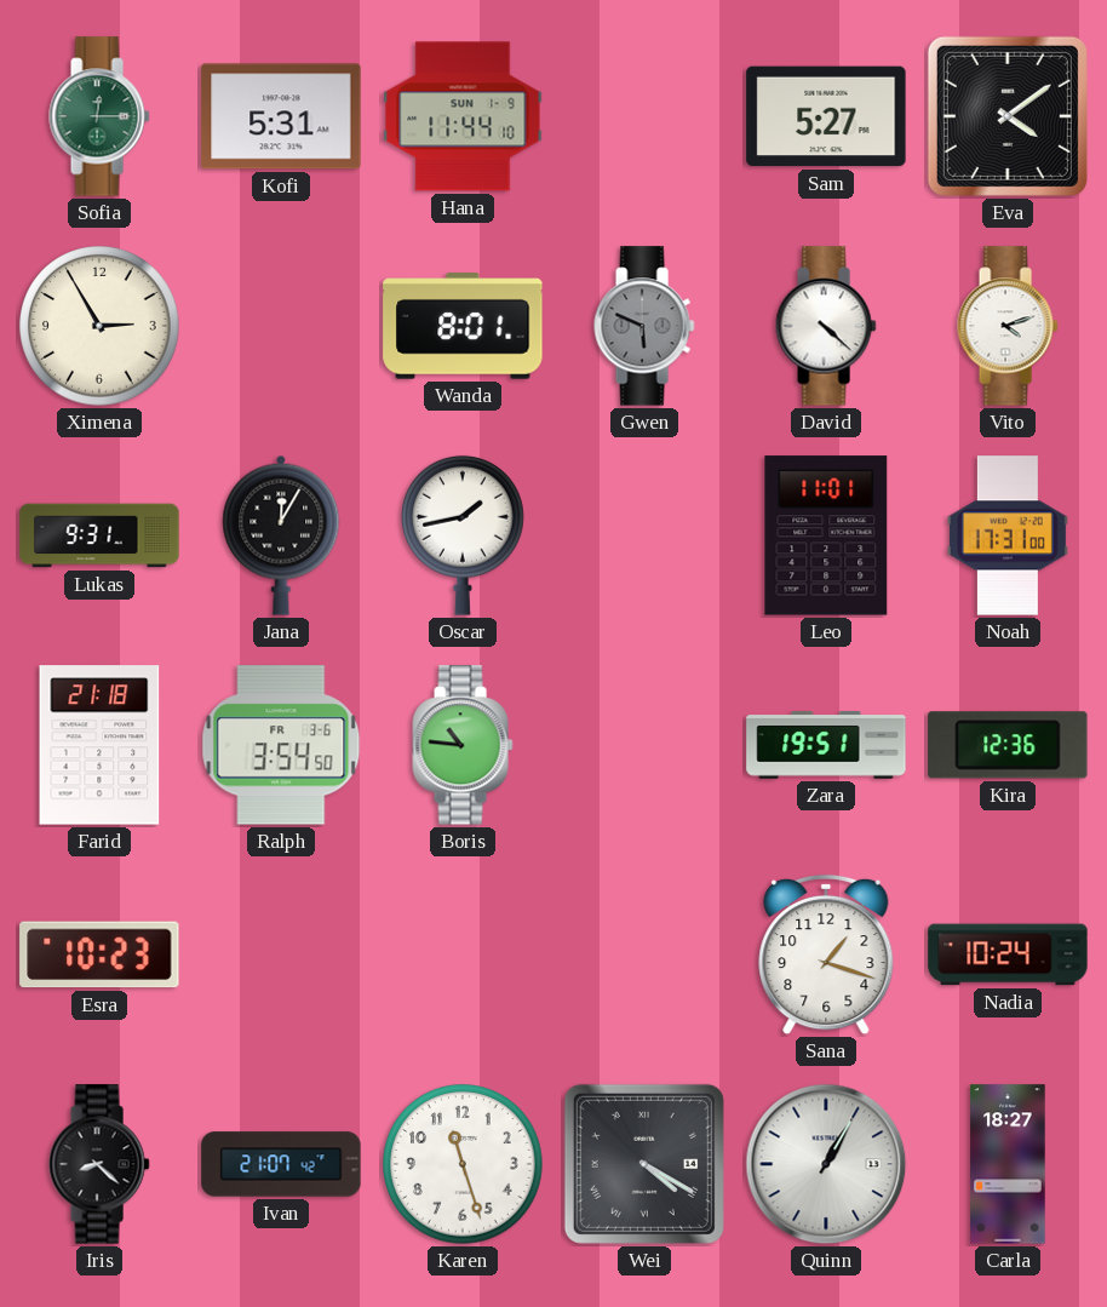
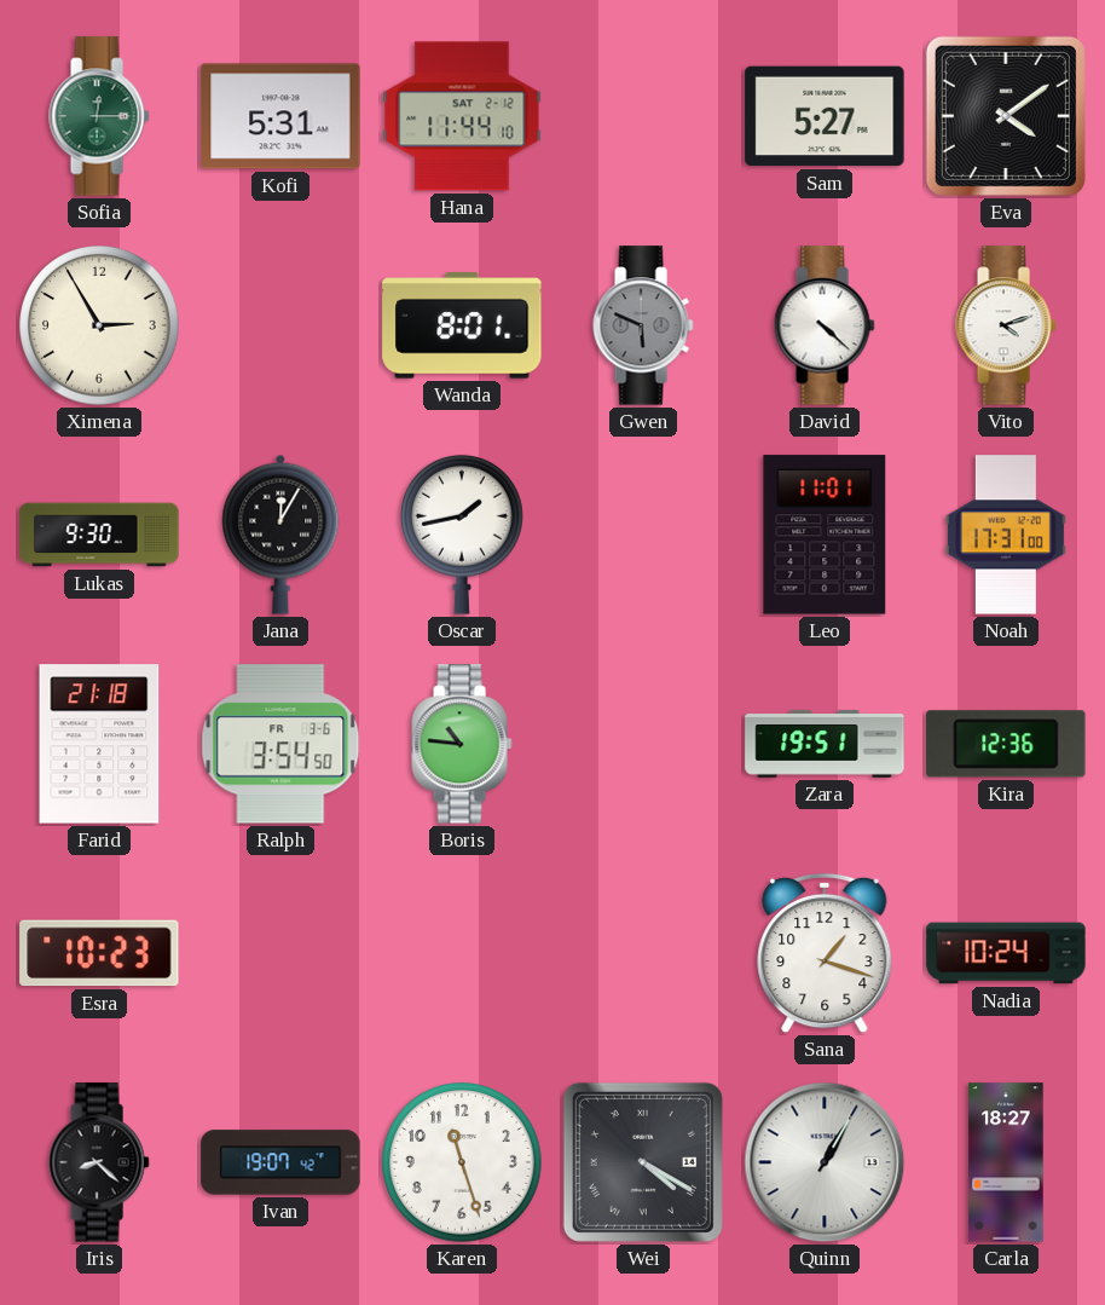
Hana date: SUN 1-9 -> SAT 2-12
Lukas: 9:31 -> 9:30
Ivan: 21:07 -> 19:07
